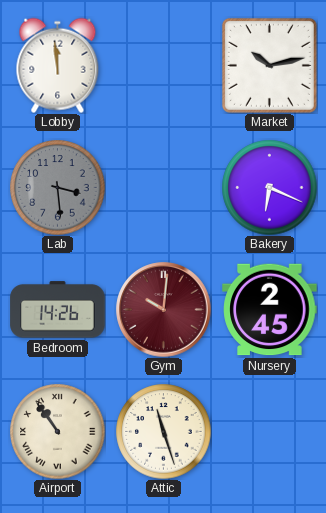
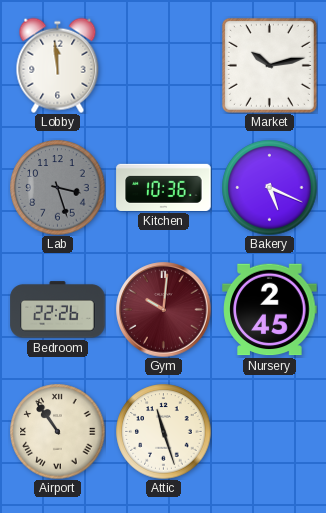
Lab: 3:29 -> 3:27
Kitchen: none -> 10:36
Bakery: 6:19 -> 5:19
Bedroom: 14:26 -> 22:26
